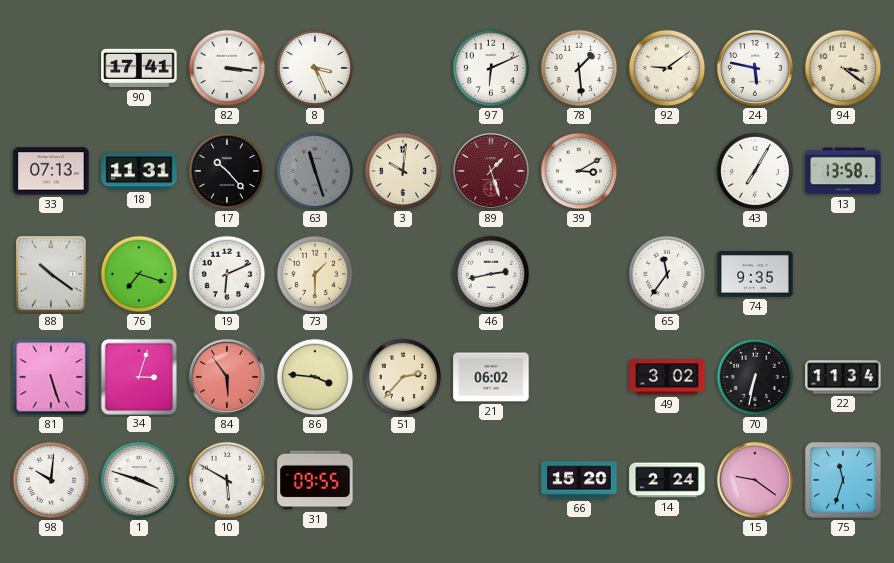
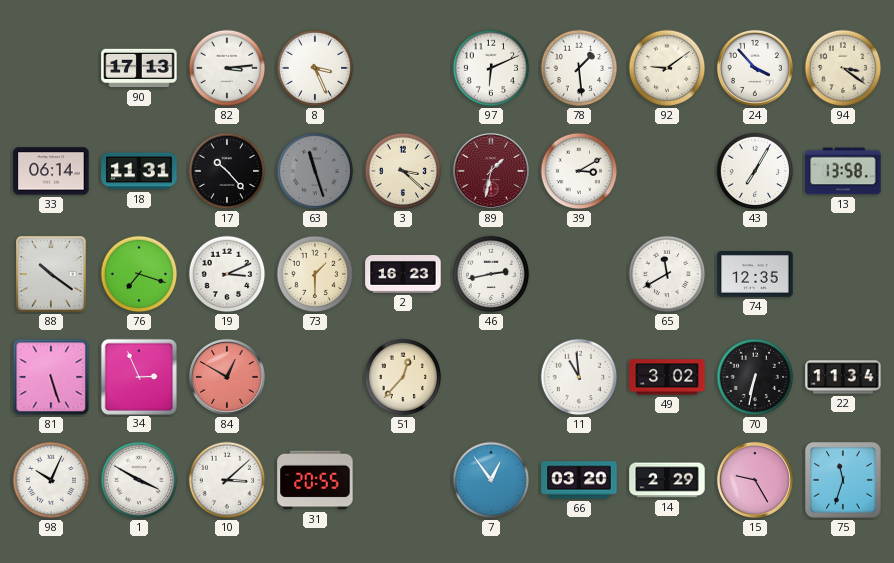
90: 17:41 -> 17:13
82: 3:16 -> 3:14
24: 5:47 -> 3:53
33: 07:13 -> 06:14
3: 10:01 -> 3:22
89: 1:27 -> 1:32
19: 6:11 -> 3:11
2: none -> 16:23
65: 11:36 -> 11:40
74: 9:35 -> 12:35
34: 3:03 -> 2:56
84: 5:54 -> 12:50
86: 3:46 -> none
51: 2:37 -> 12:37
21: 06:02 -> none
11: none -> 10:59
98: 10:01 -> 10:04
1: 3:48 -> 3:50
10: 5:50 -> 3:08
31: 09:55 -> 20:55
7: none -> 12:54
66: 15:20 -> 03:20
14: 2:24 -> 2:29
15: 9:21 -> 9:25
